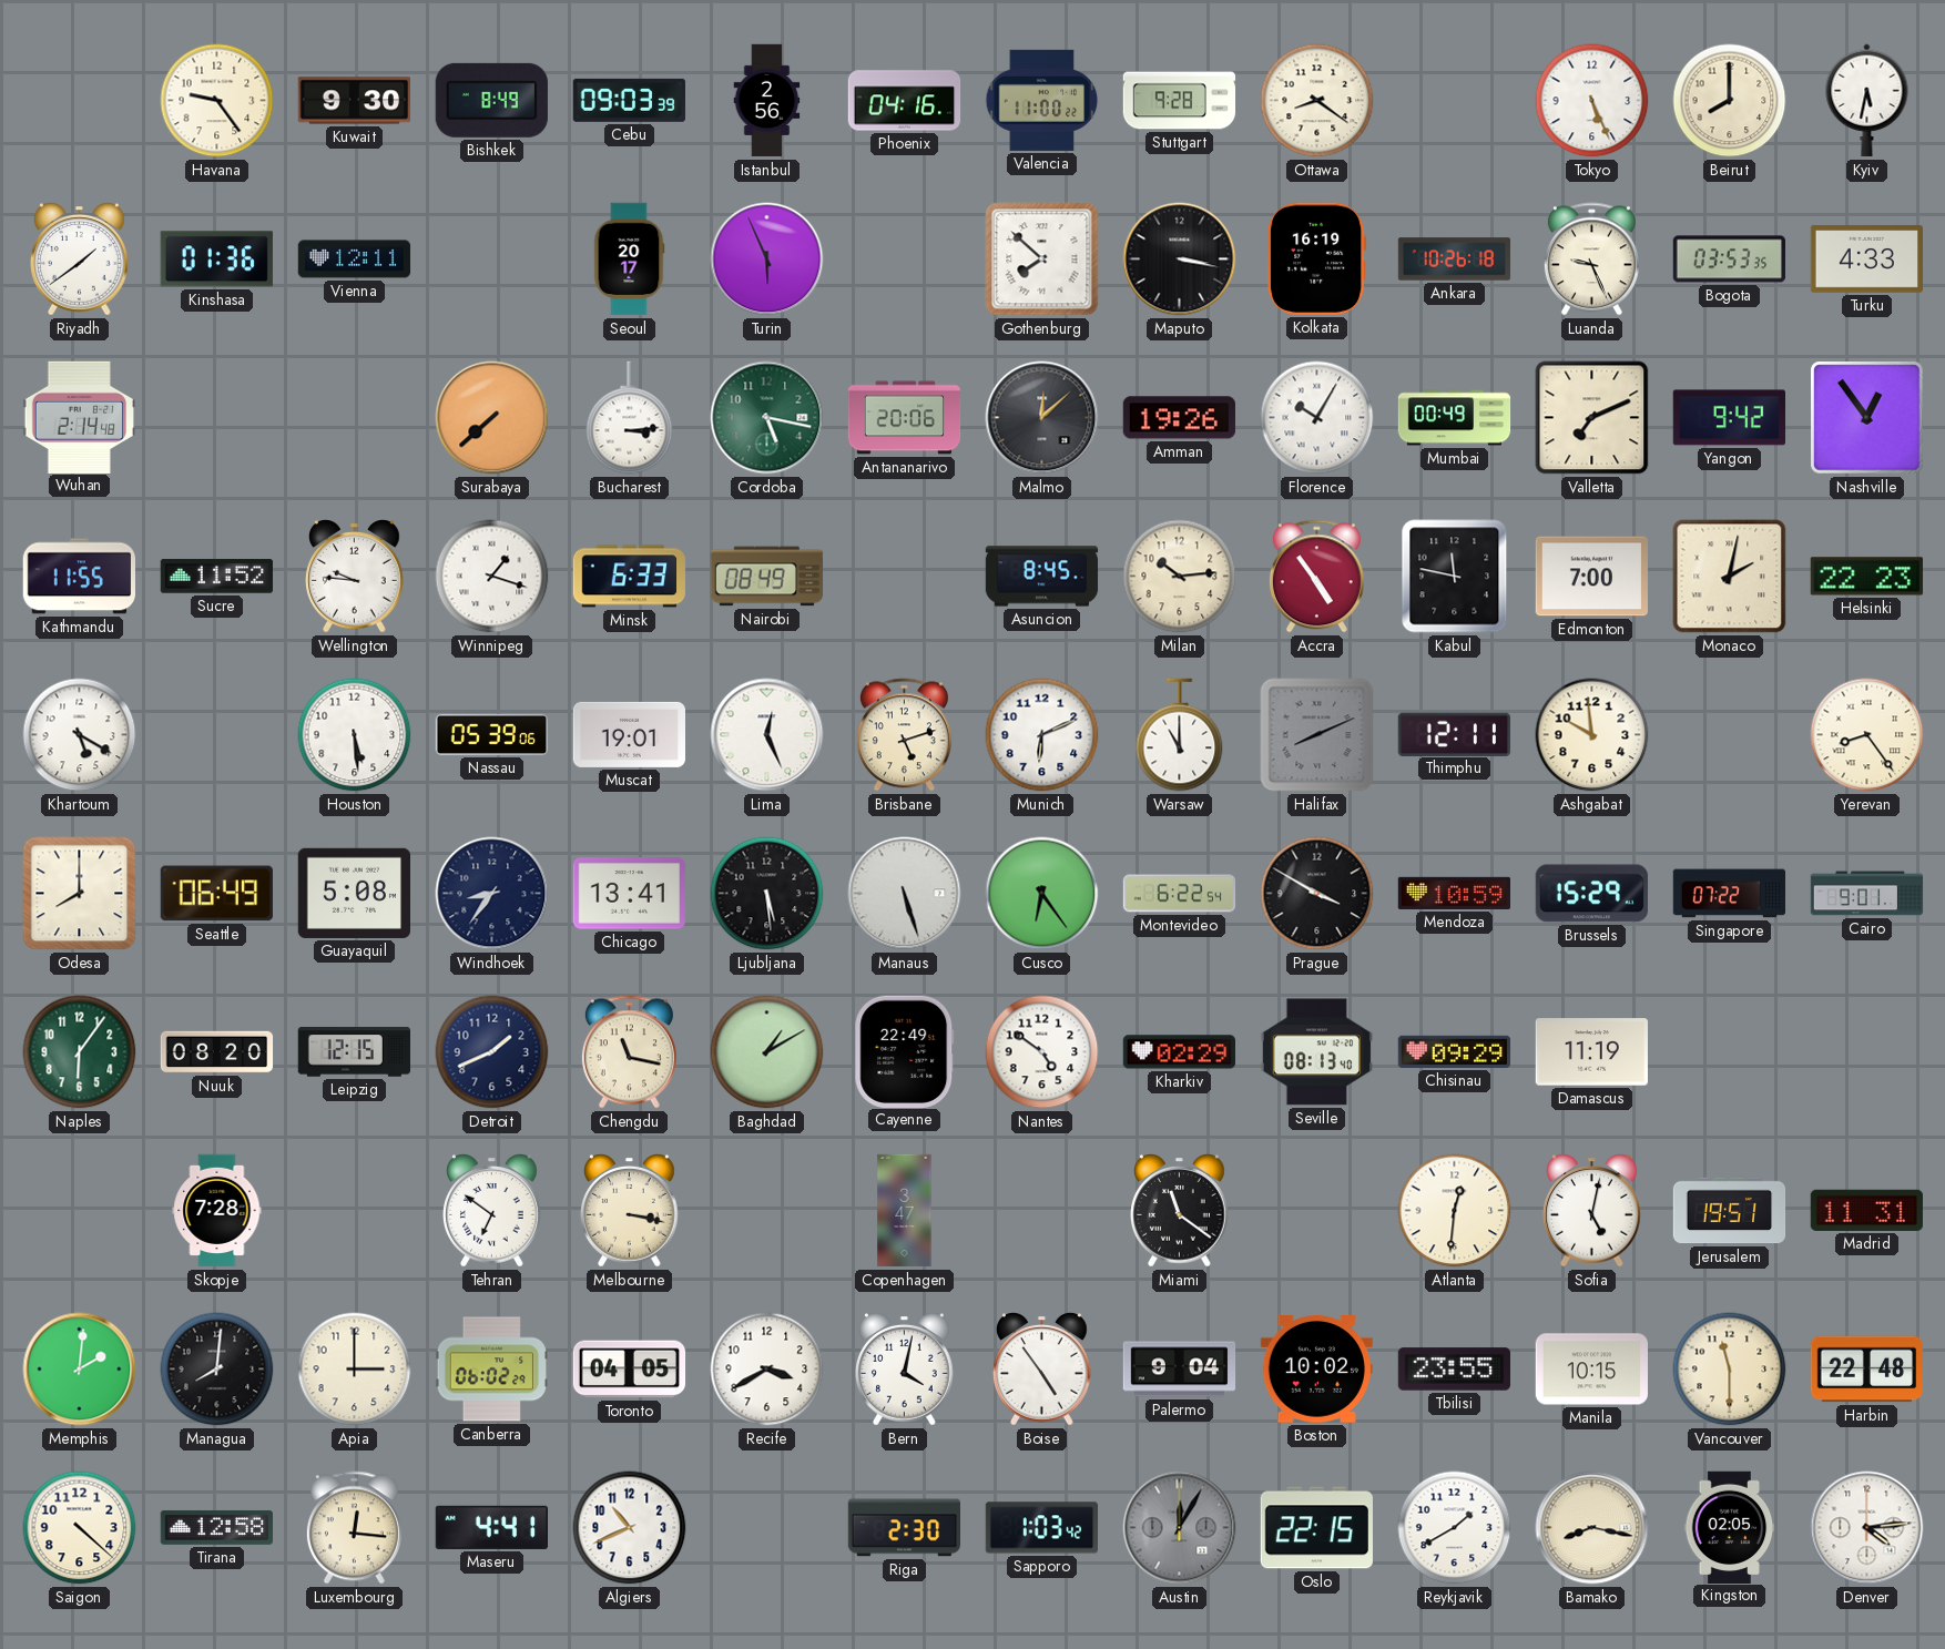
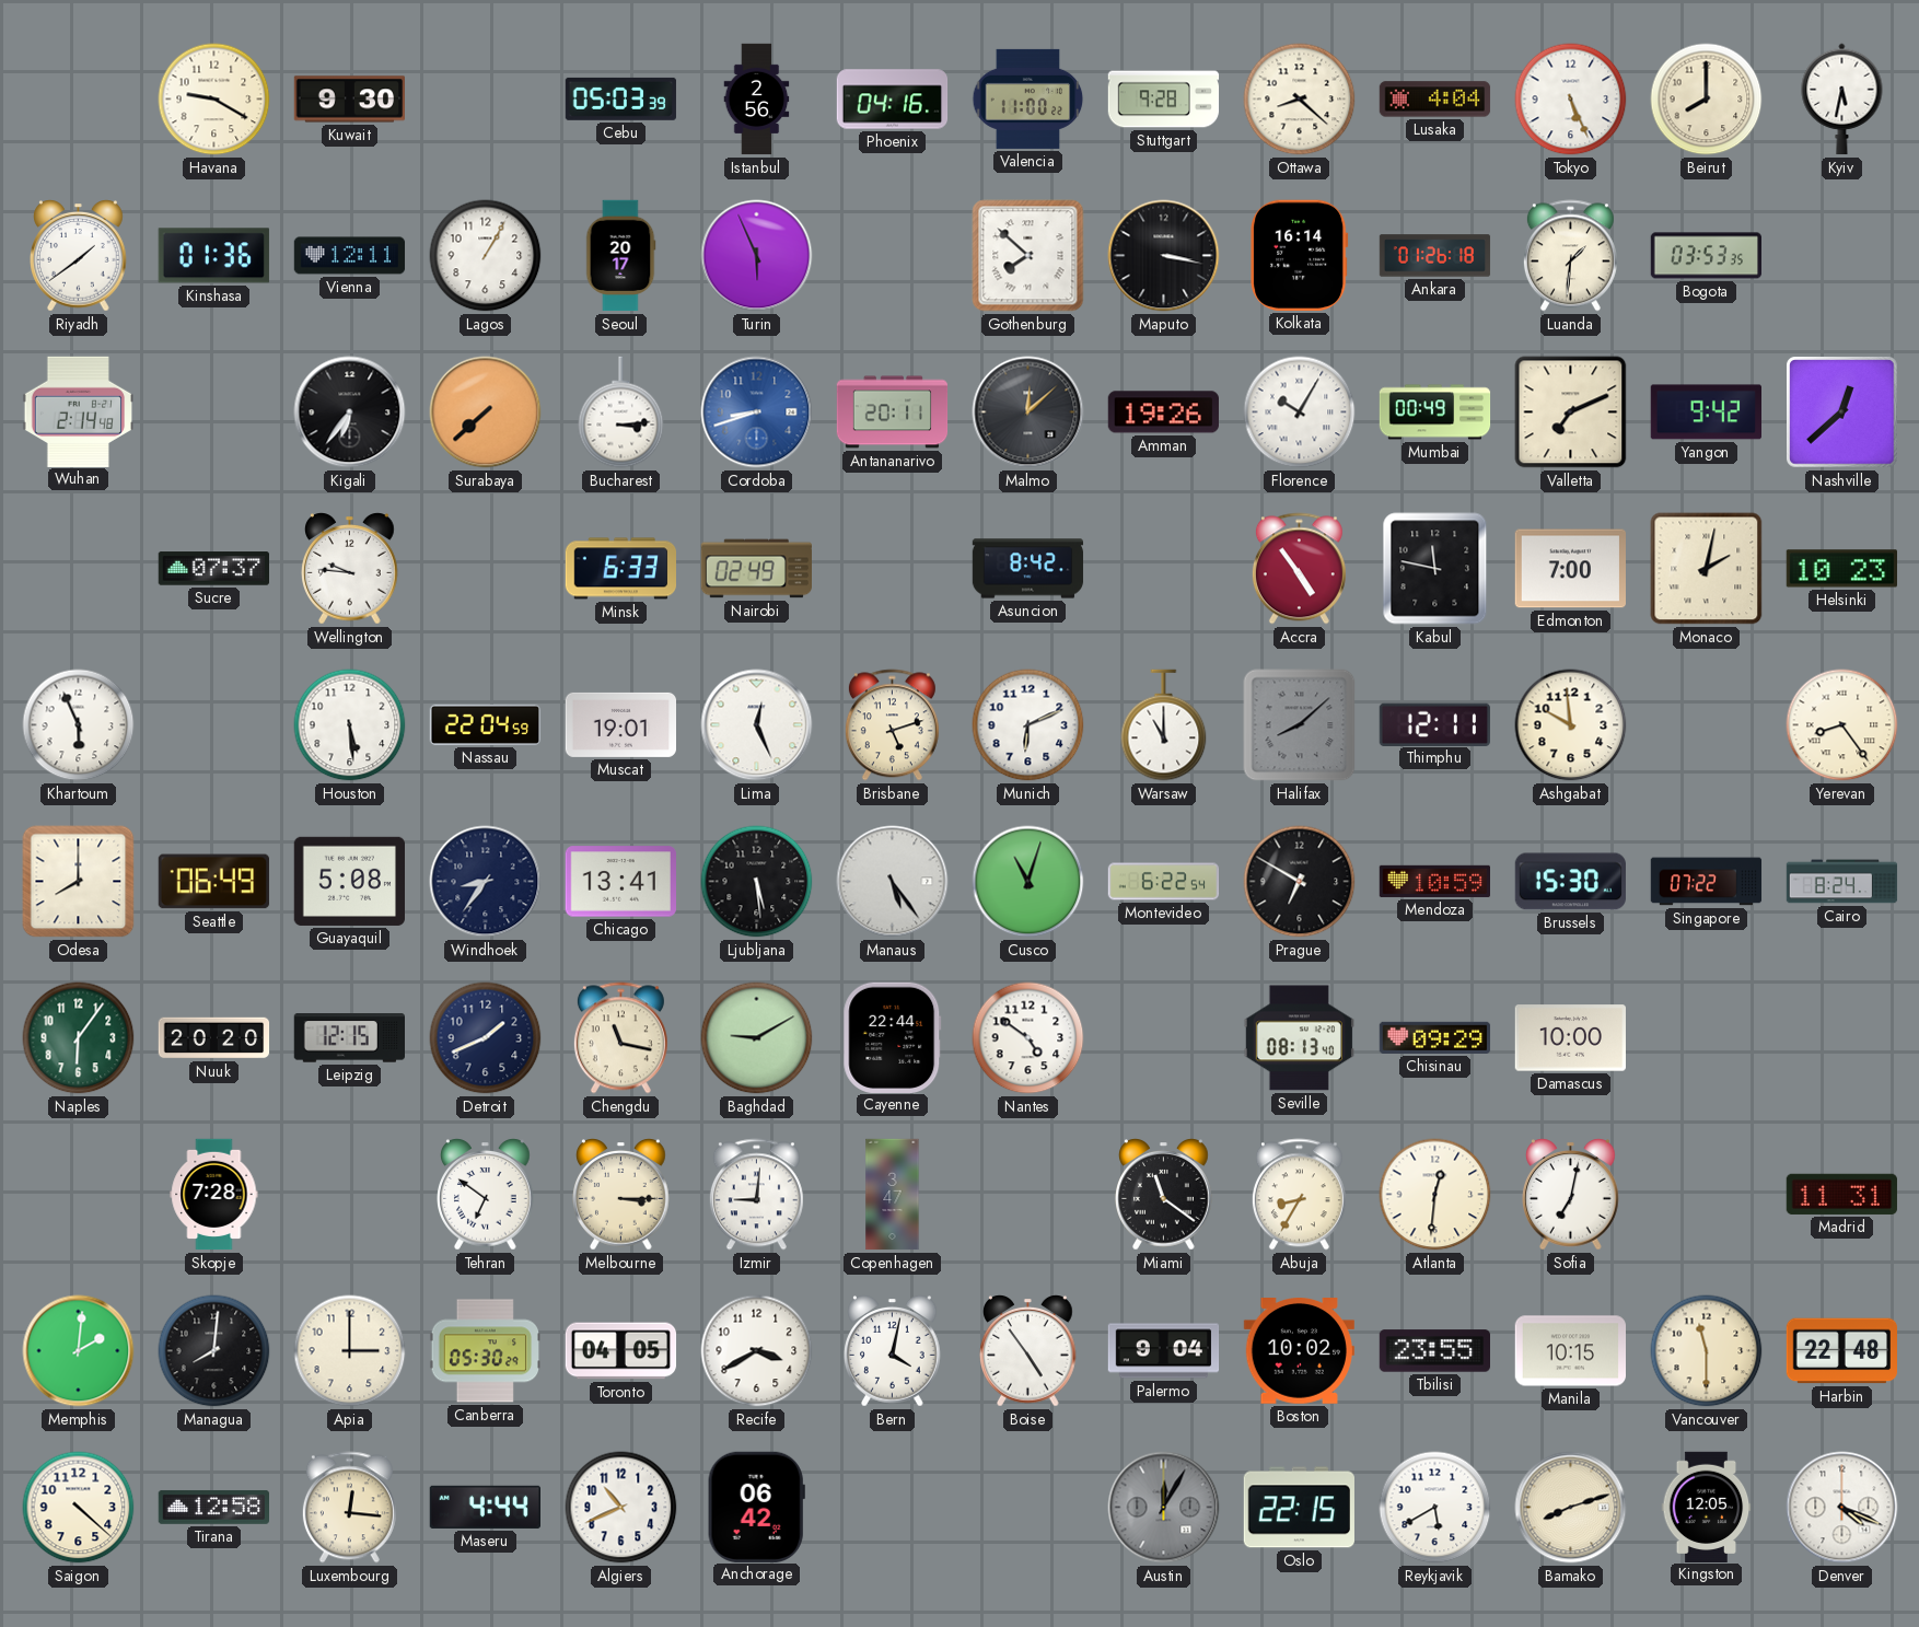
Havana: 9:24 -> 9:20
Bishkek: 8:49 -> none
Cebu: 09:03 -> 05:03
Ottawa: 8:21 -> 8:22
Lusaka: none -> 4:04
Lagos: none -> 1:05
Kolkata: 16:19 -> 16:14
Ankara: 10:26 -> 01:26
Luanda: 9:26 -> 1:31
Turku: 4:33 -> none
Kigali: none -> 6:36
Cordoba: 5:17 -> 8:42
Cordoba dial: green -> blue
Antananarivo: 20:06 -> 20:11
Nashville: 12:54 -> 12:38
Kathmandu: 11:55 -> none
Sucre: 11:52 -> 07:37
Winnipeg: 1:18 -> none
Nairobi: 08:49 -> 02:49
Asuncion: 8:45 -> 8:42
Milan: 10:14 -> none
Helsinki: 22:23 -> 10:23
Khartoum: 5:20 -> 5:56
Nassau: 05:39 -> 22:04
Halifax: 8:11 -> 8:08
Manaus: 5:27 -> 5:24
Cusco: 6:24 -> 11:03
Prague: 3:50 -> 6:50
Brussels: 15:29 -> 15:30
Cairo: 9:01 -> 8:24
Nuuk: 08:20 -> 20:20
Baghdad: 1:10 -> 9:10
Cayenne: 22:49 -> 22:44
Kharkiv: 02:29 -> none
Damascus: 11:19 -> 10:00
Melbourne: 3:17 -> 3:15
Izmir: none -> 9:01
Abuja: none -> 8:35
Sofia: 5:02 -> 7:02
Jerusalem: 19:51 -> none
Canberra: 06:02 -> 05:30
Maseru: 4:41 -> 4:44
Anchorage: none -> 06:42
Riga: 2:30 -> none
Sapporo: 1:03 -> none
Reykjavik: 1:40 -> 5:40
Bamako: 8:17 -> 8:12
Kingston: 02:05 -> 12:05
Denver: 4:14 -> 4:19
